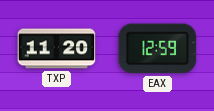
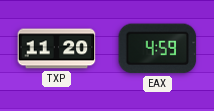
EAX: 12:59 -> 4:59
